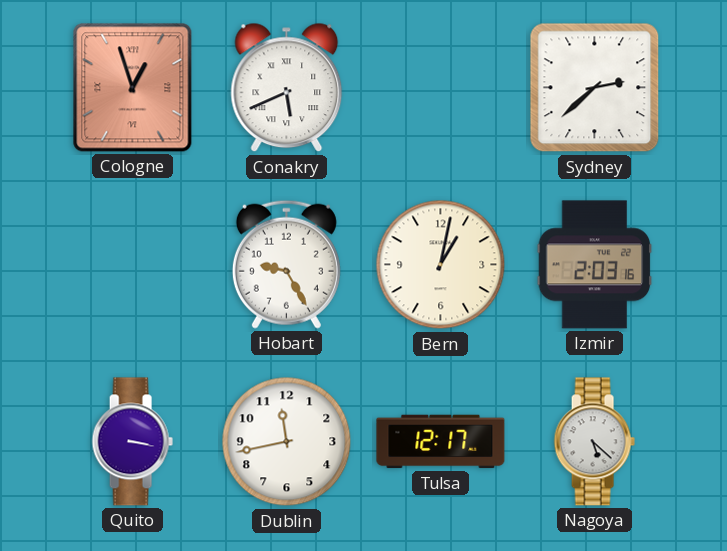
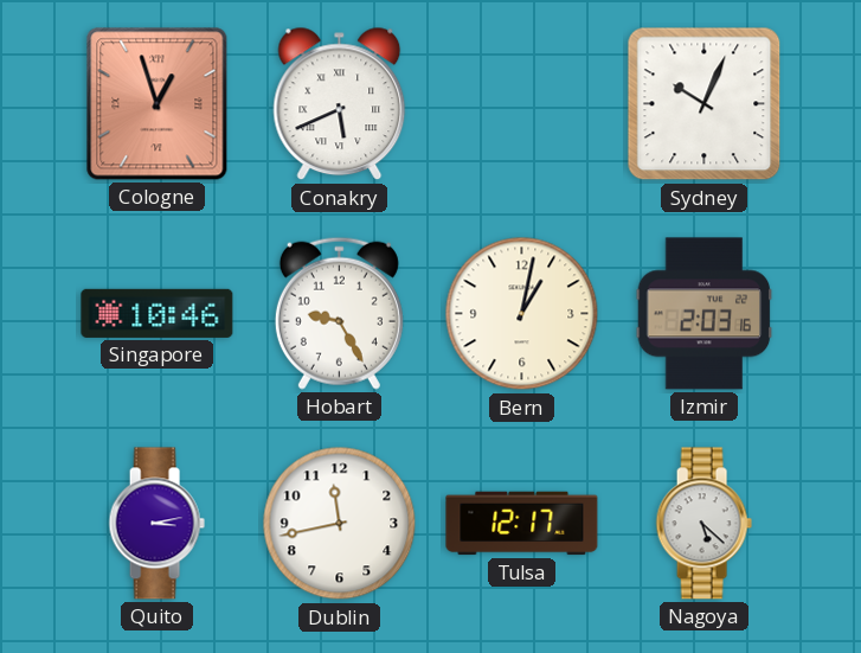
Sydney: 2:38 -> 10:04
Singapore: none -> 10:46
Quito: 3:17 -> 3:13
